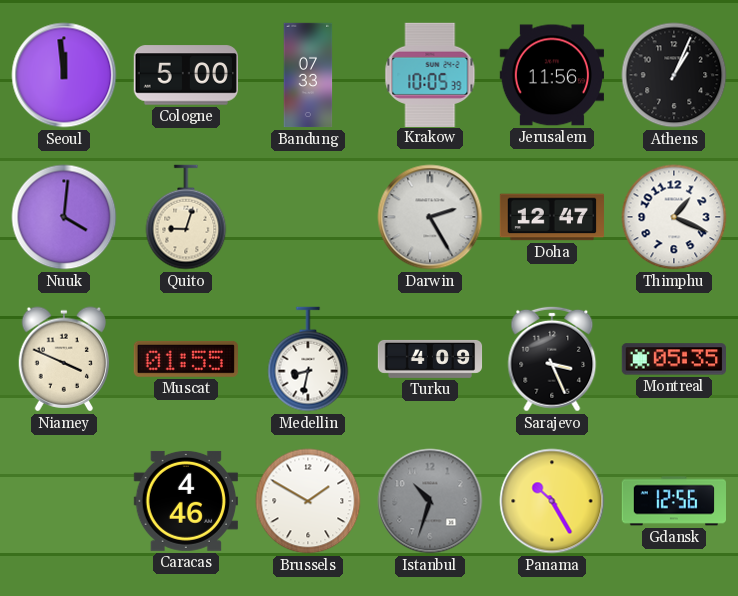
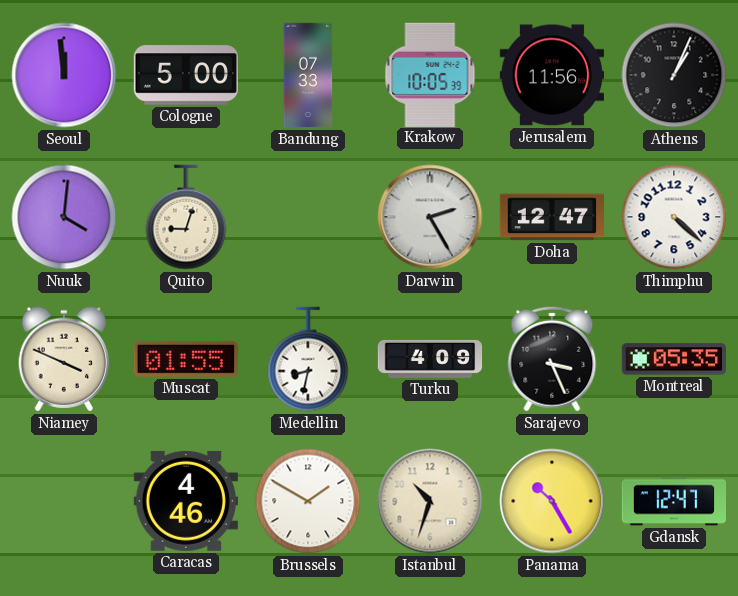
Thimphu: 1:19 -> 4:22
Istanbul dial: grey -> cream
Gdansk: 12:56 -> 12:47
